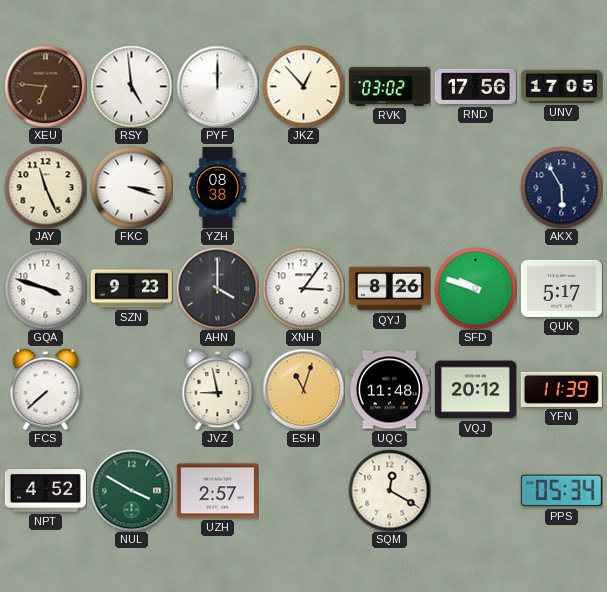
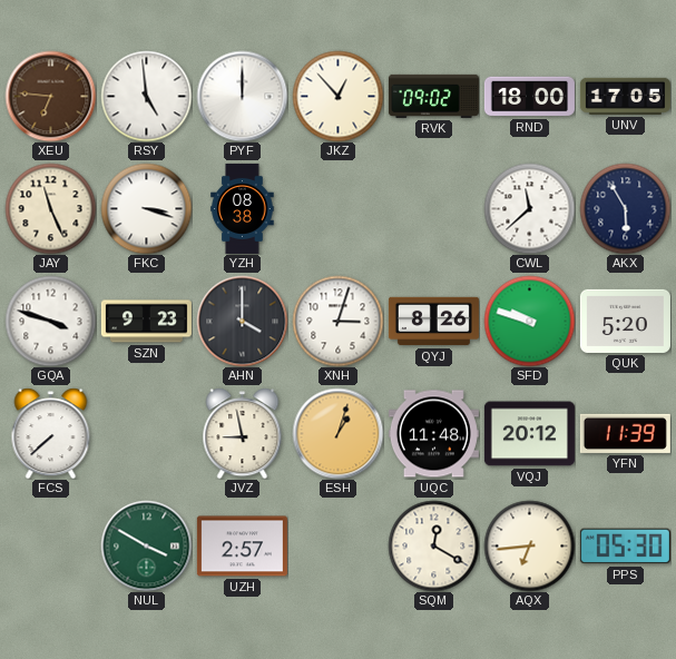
RVK: 03:02 -> 09:02
RND: 17:56 -> 18:00
CWL: none -> 11:38
XNH: 3:06 -> 3:03
QUK: 5:17 -> 5:20
ESH: 11:03 -> 1:03
NPT: 4:52 -> none
AQX: none -> 6:44
PPS: 05:34 -> 05:30
